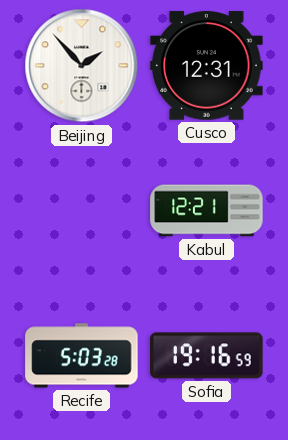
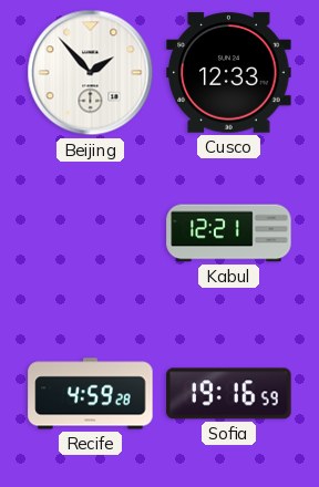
Cusco: 12:31 -> 12:33
Recife: 5:03 -> 4:59
